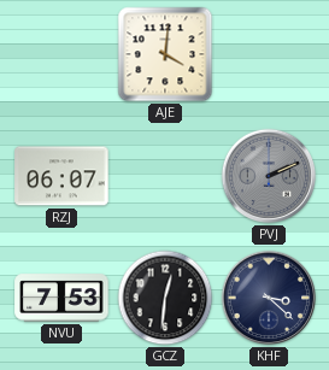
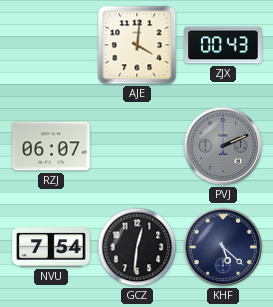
ZJX: none -> 00:43
NVU: 7:53 -> 7:54
KHF: 3:22 -> 5:22
